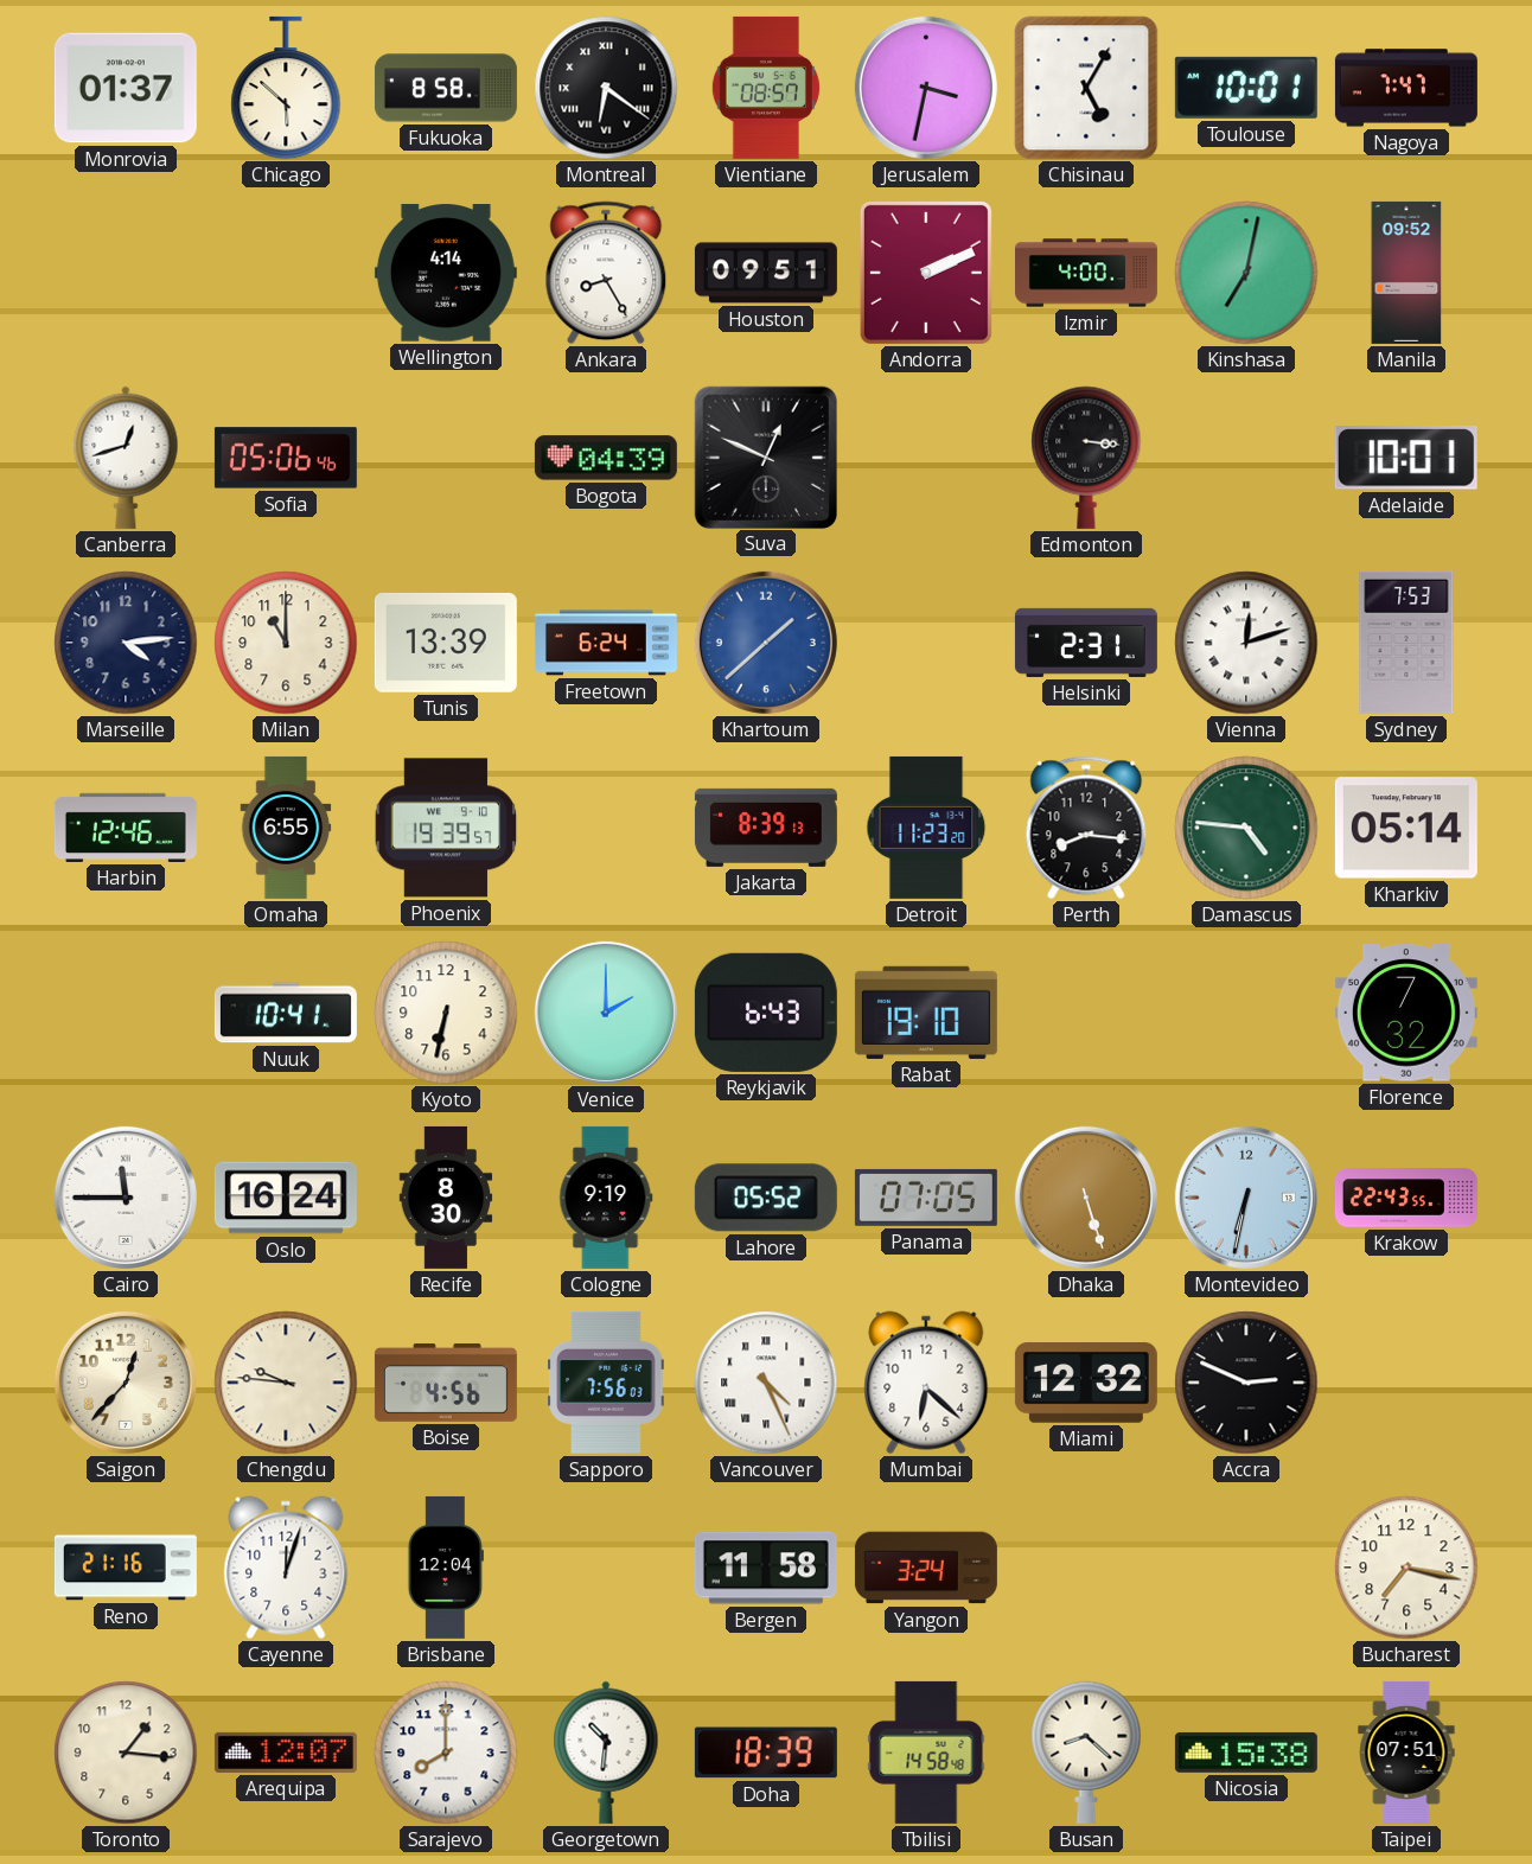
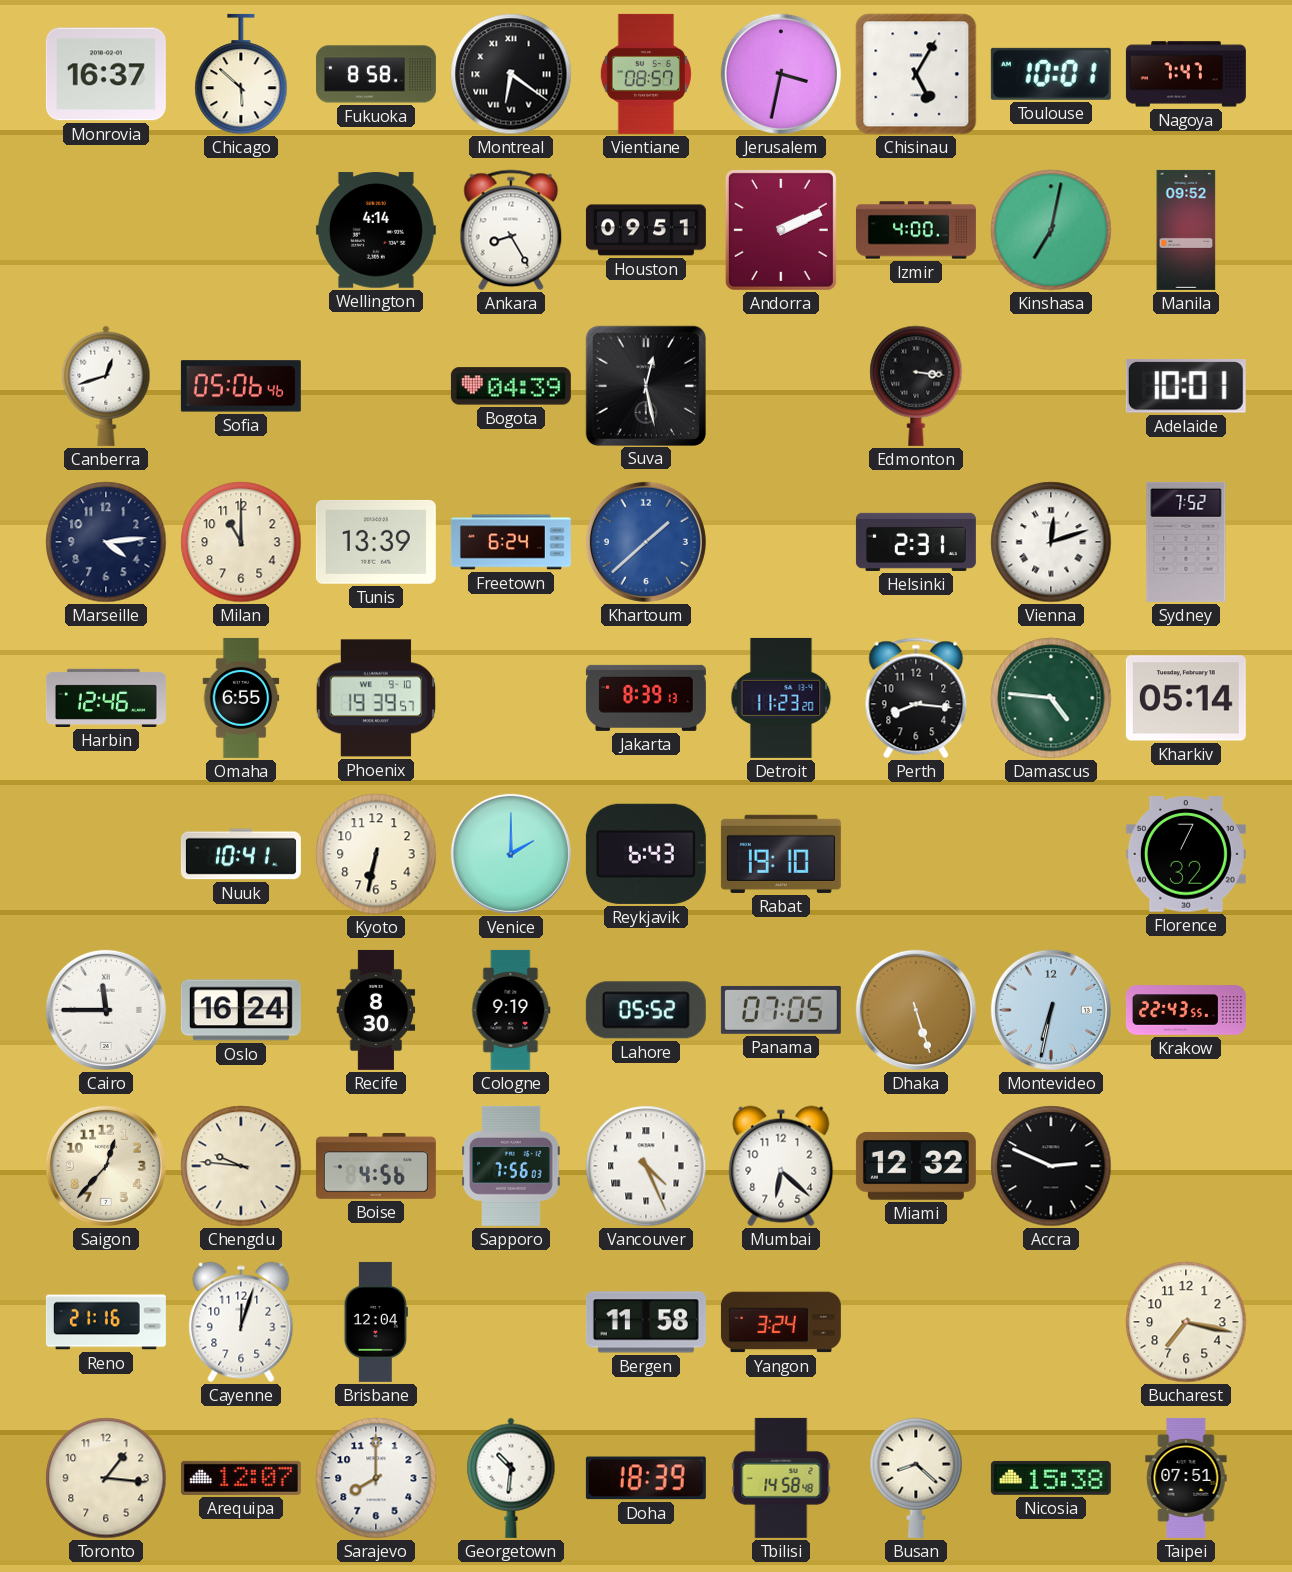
Monrovia: 01:37 -> 16:37
Suva: 12:49 -> 12:28
Sydney: 7:53 -> 7:52
